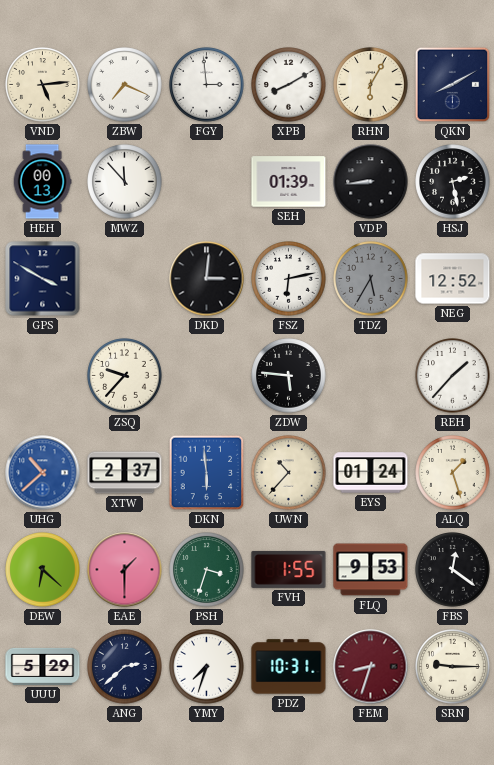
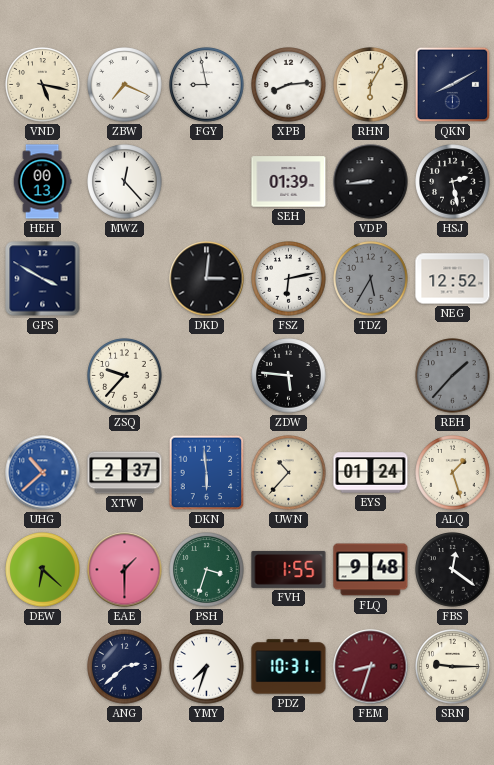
VND: 5:14 -> 5:17
FGY: 2:59 -> 8:58
XPB: 8:10 -> 8:14
MWZ: 11:53 -> 12:23
REH dial: white -> grey
FLQ: 9:53 -> 9:48
UUU: 5:29 -> none
